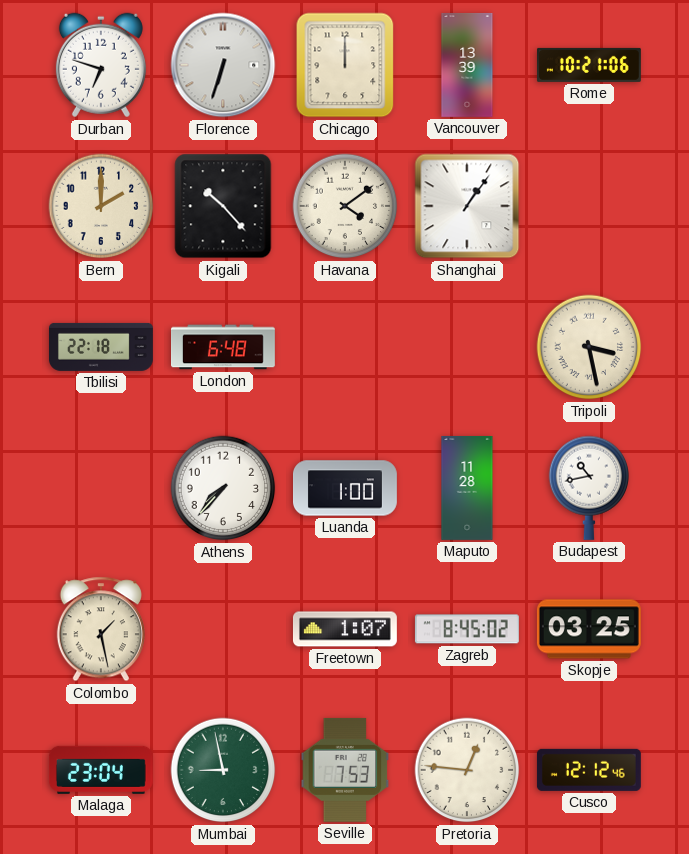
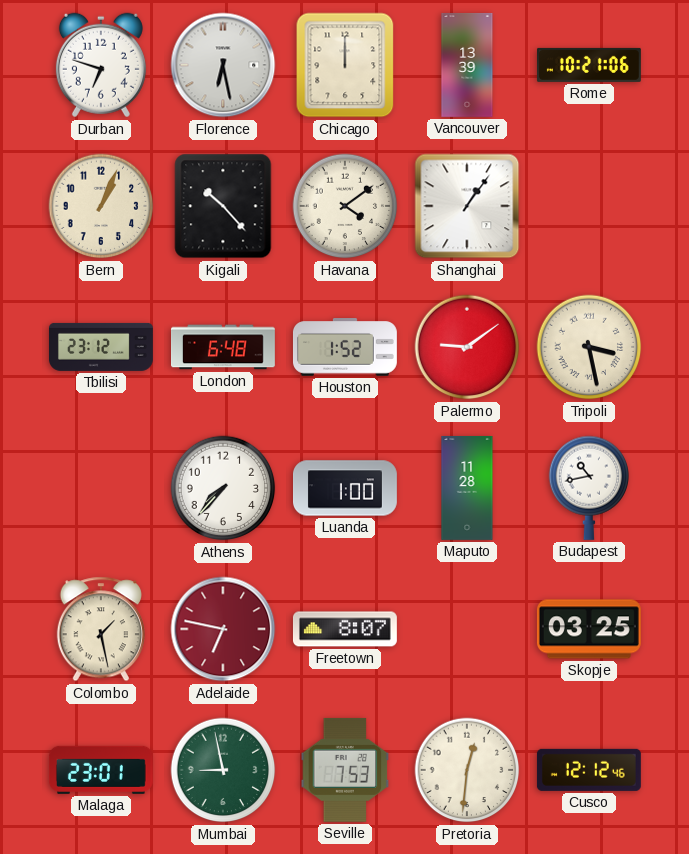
Florence: 6:33 -> 6:28
Bern: 2:00 -> 1:04
Tbilisi: 22:18 -> 23:12
Houston: none -> 1:52
Palermo: none -> 9:09
Adelaide: none -> 6:47
Freetown: 1:07 -> 8:07
Zagreb: 8:45 -> none
Malaga: 23:04 -> 23:01
Pretoria: 12:46 -> 12:31
